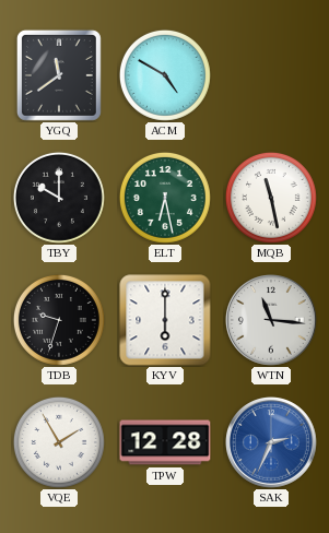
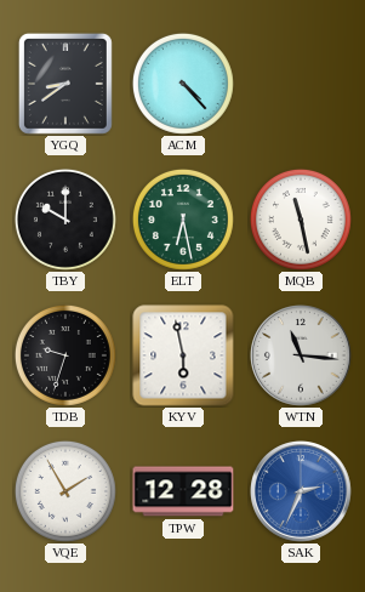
YGQ: 11:39 -> 8:39
ACM: 4:50 -> 4:23
KYV: 6:00 -> 5:58
